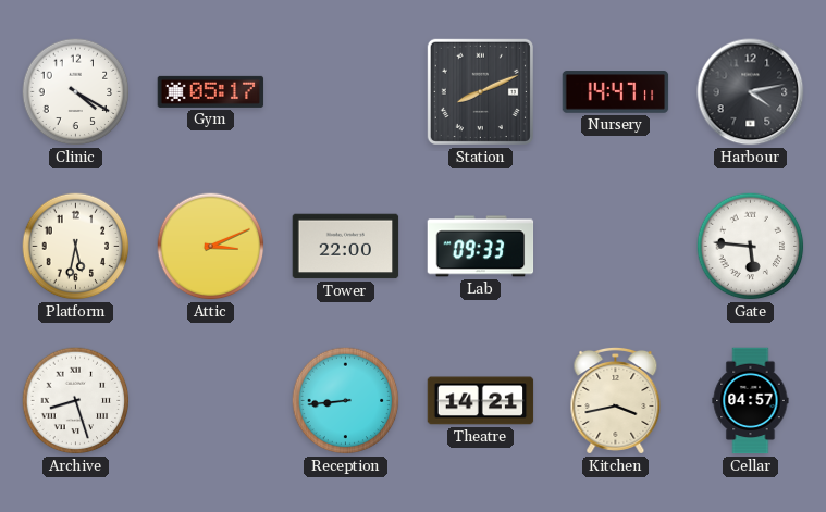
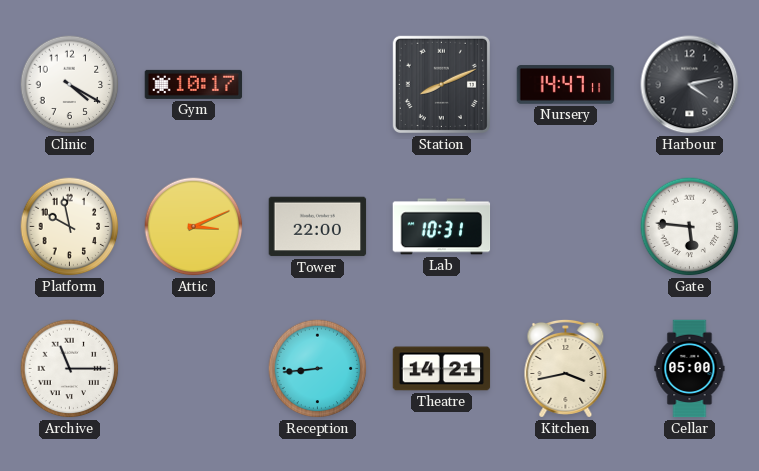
Gym: 05:17 -> 10:17
Platform: 5:32 -> 9:58
Lab: 09:33 -> 10:31
Archive: 8:27 -> 11:15
Cellar: 04:57 -> 05:00
